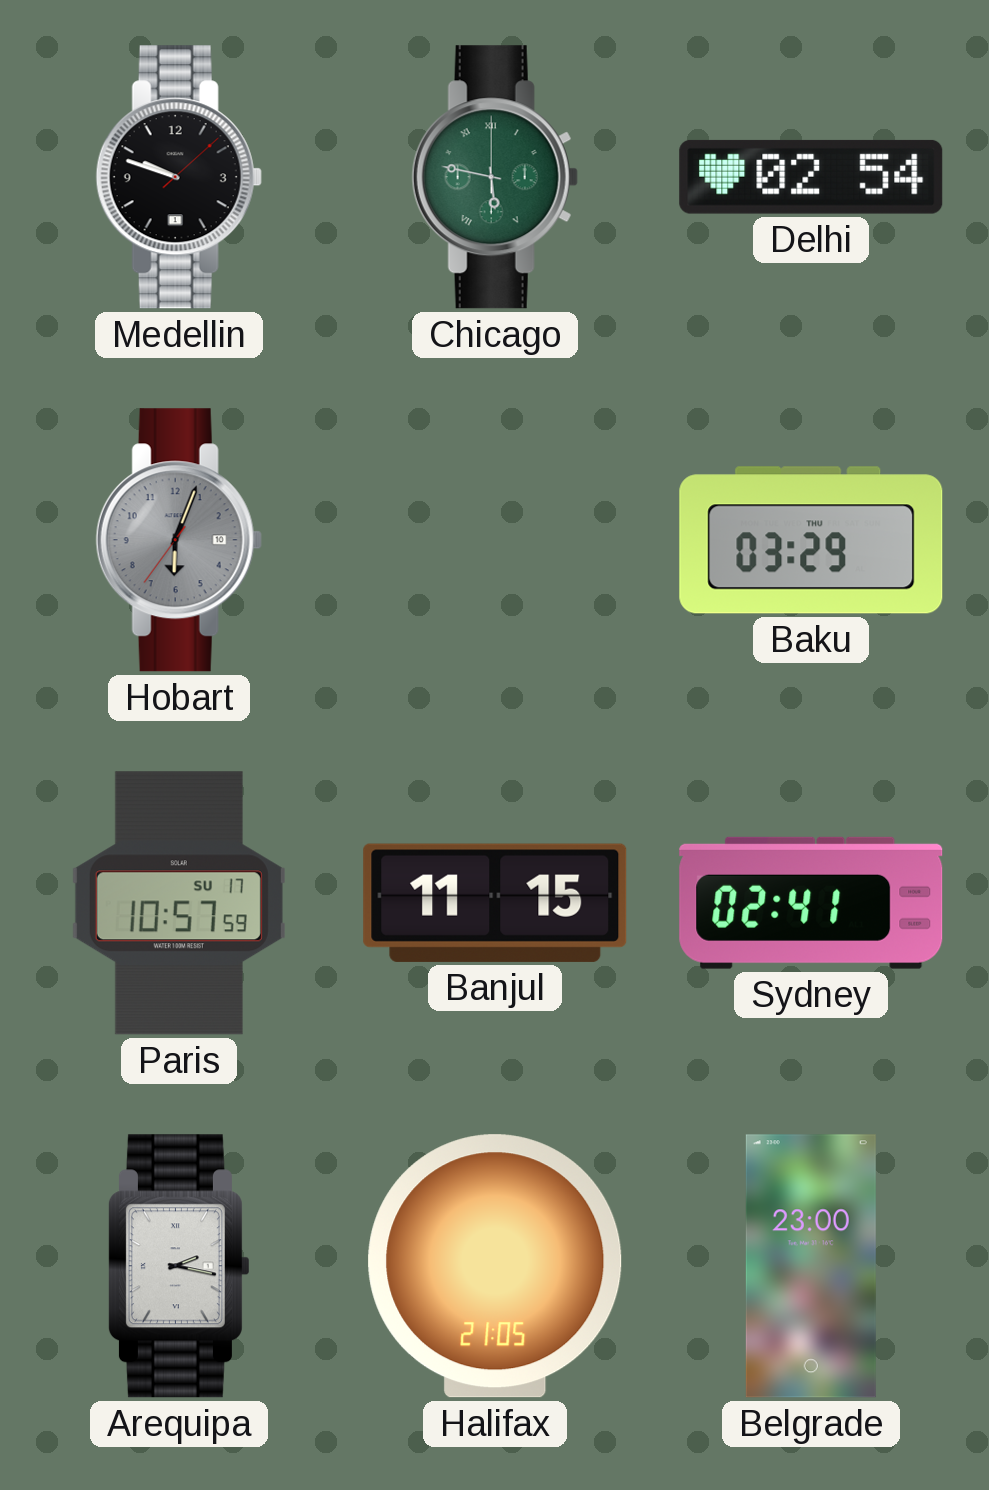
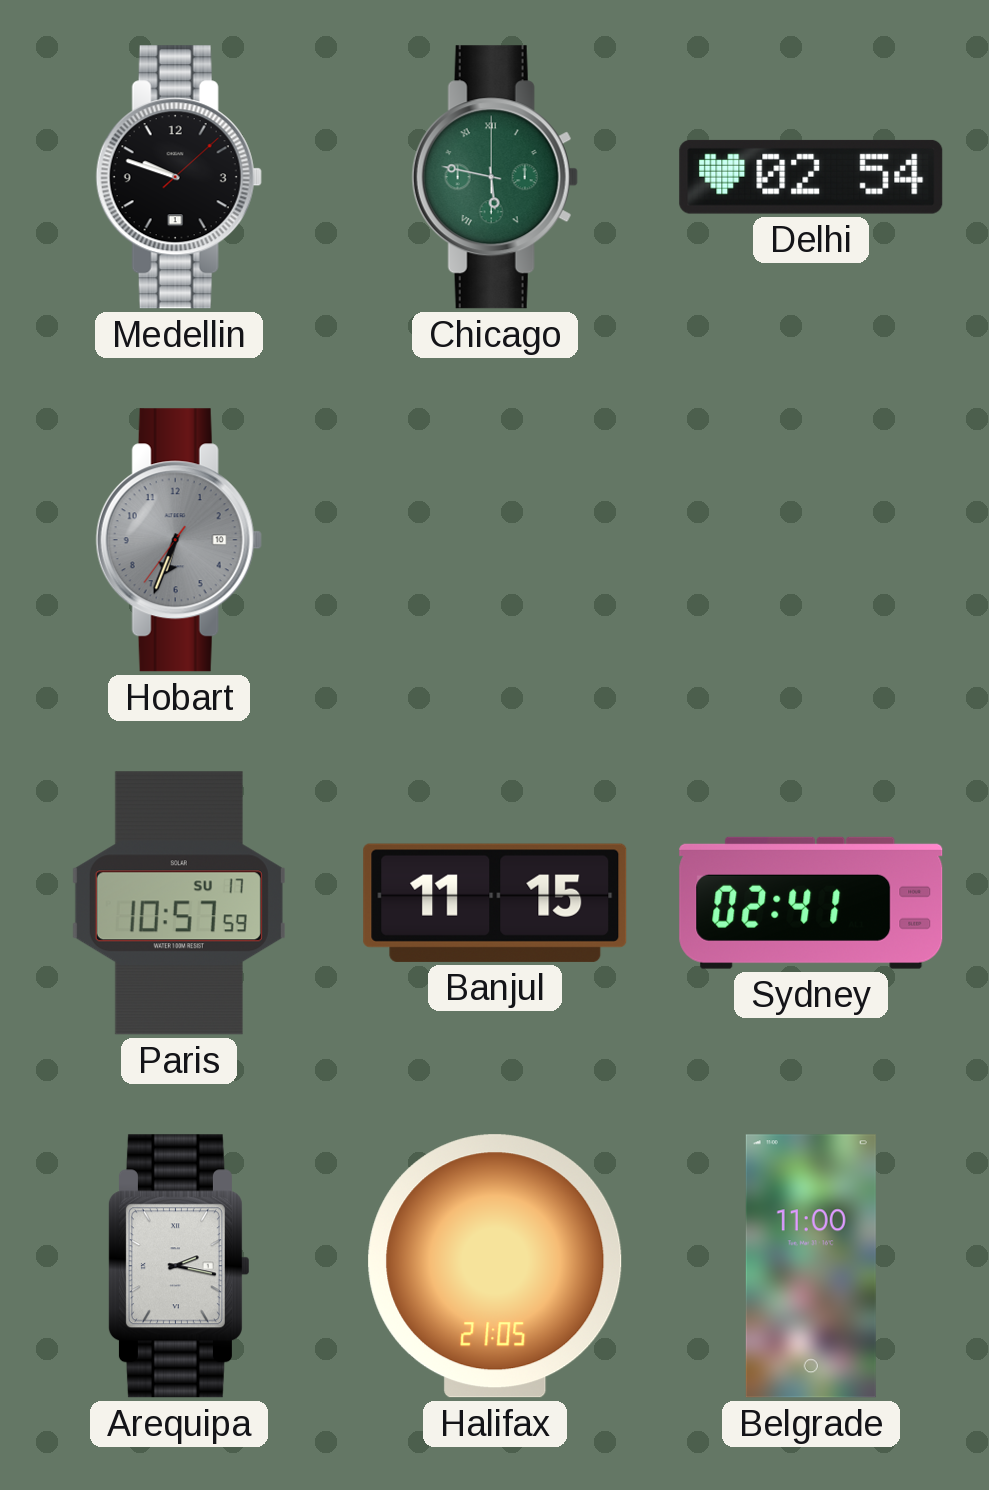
Hobart: 6:03 -> 6:33
Baku: 03:29 -> none
Belgrade: 23:00 -> 11:00
